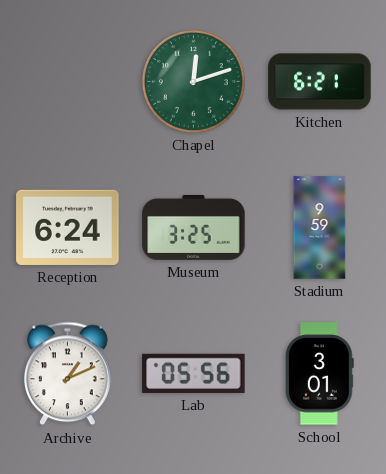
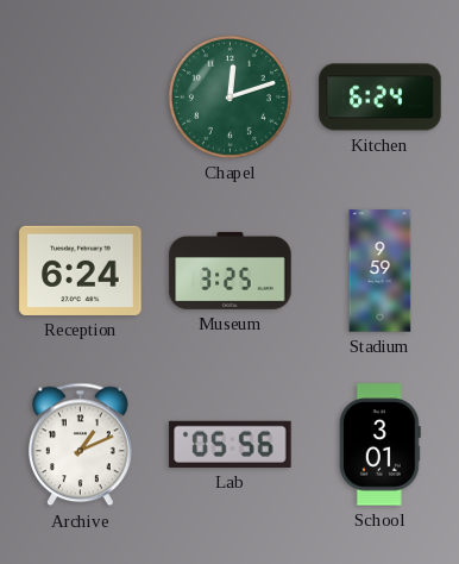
Kitchen: 6:21 -> 6:24
